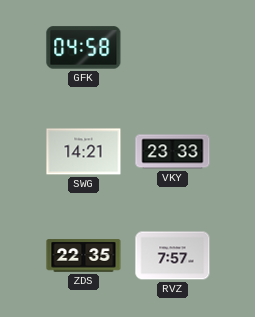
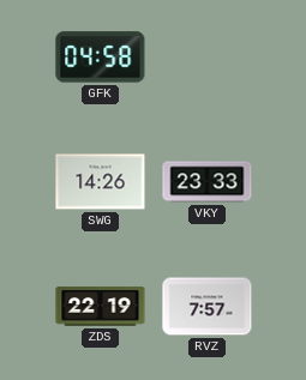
SWG: 14:21 -> 14:26
ZDS: 22:35 -> 22:19
